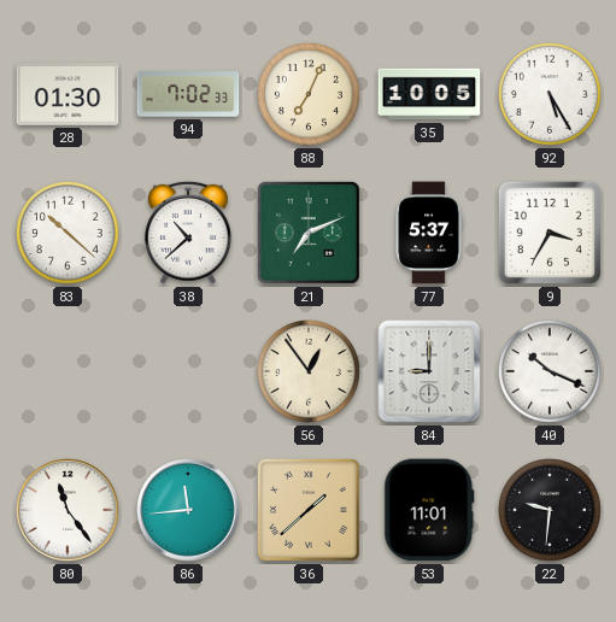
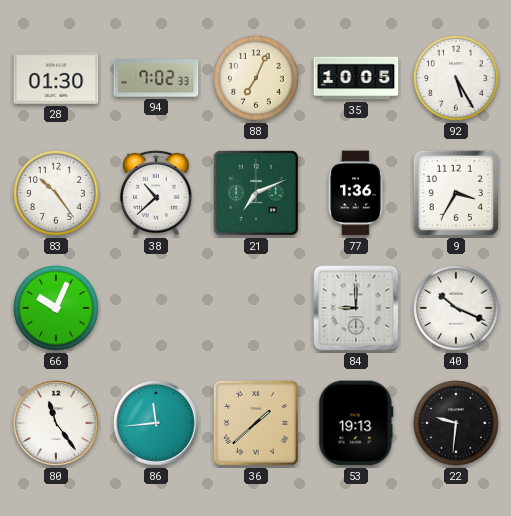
83: 10:22 -> 10:24
77: 5:37 -> 1:36
66: none -> 10:04
56: 12:54 -> none
53: 11:01 -> 19:13
